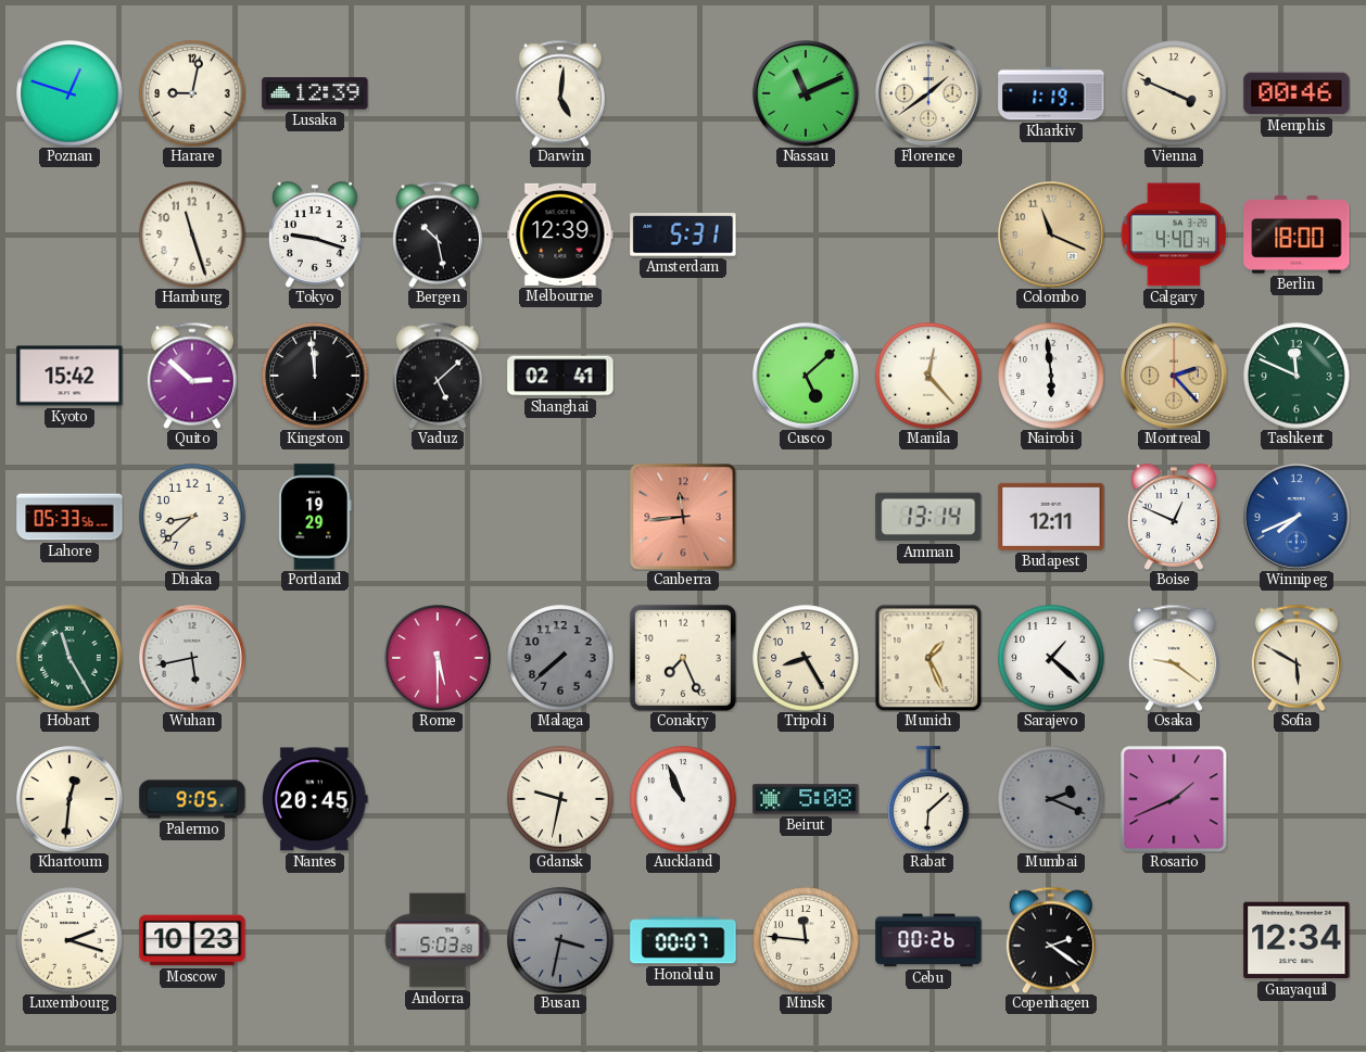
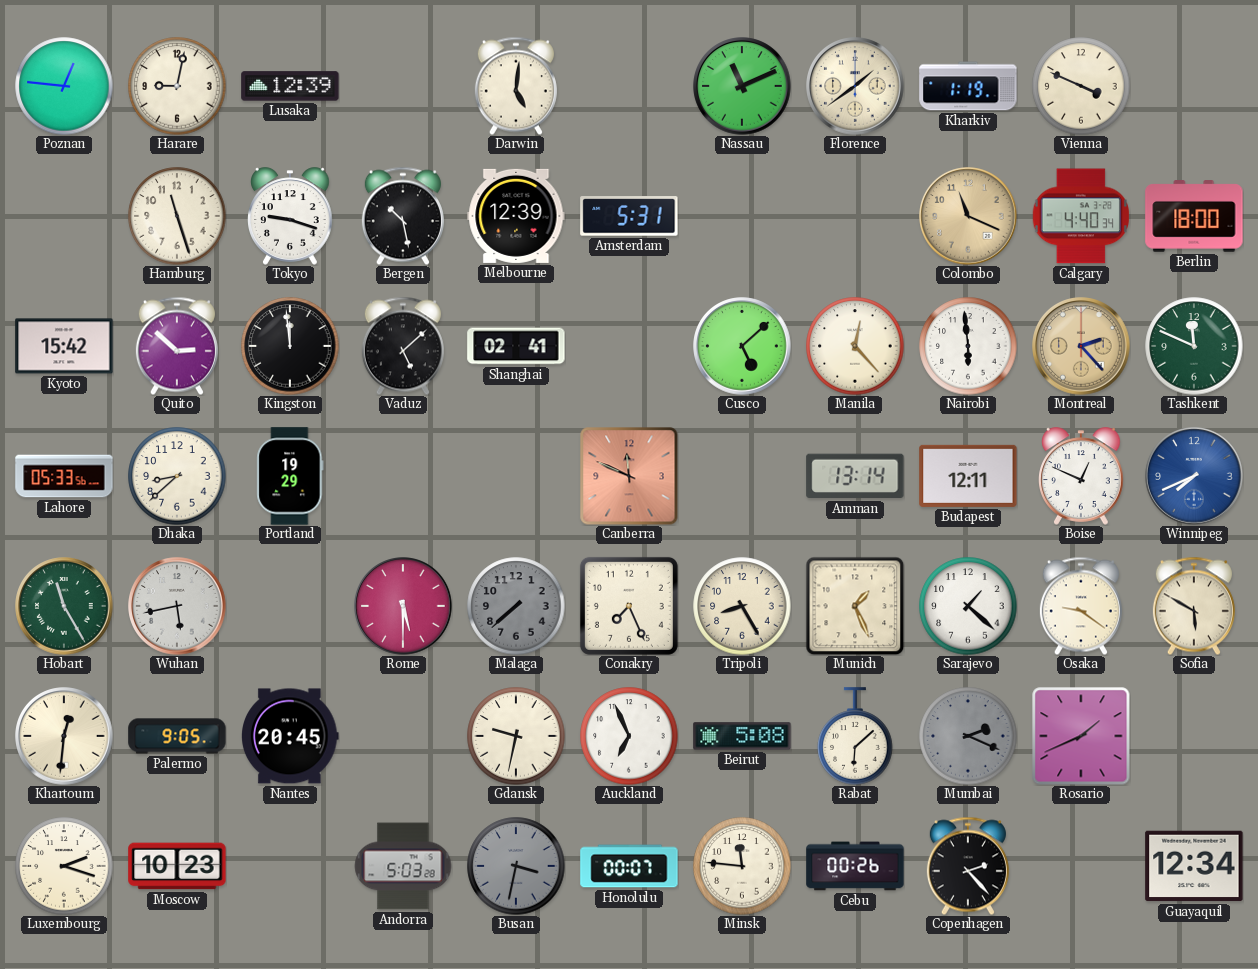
Poznan: 12:48 -> 12:46
Memphis: 00:46 -> none
Canberra: 11:44 -> 11:49
Auckland: 10:56 -> 6:56
Copenhagen: 2:21 -> 2:23
